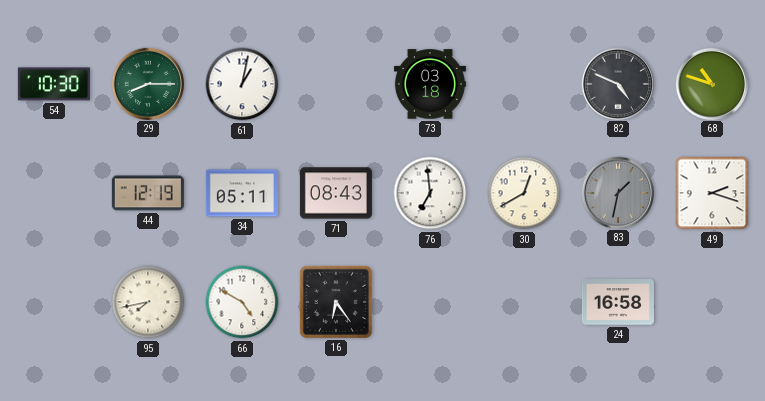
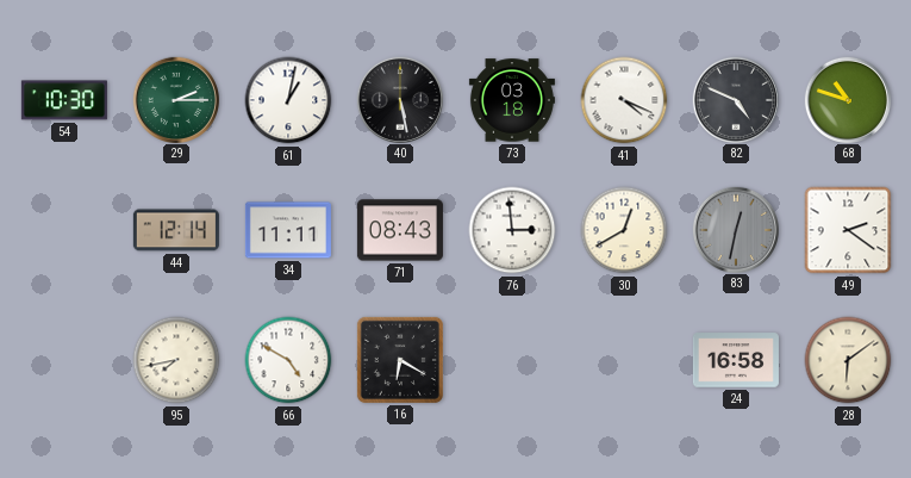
29: 8:15 -> 2:15
40: none -> 5:28
41: none -> 4:19
44: 12:19 -> 12:14
34: 05:11 -> 11:11
76: 6:59 -> 2:59
83: 1:32 -> 12:32
49: 2:18 -> 2:21
16: 6:24 -> 6:20
28: none -> 6:09
